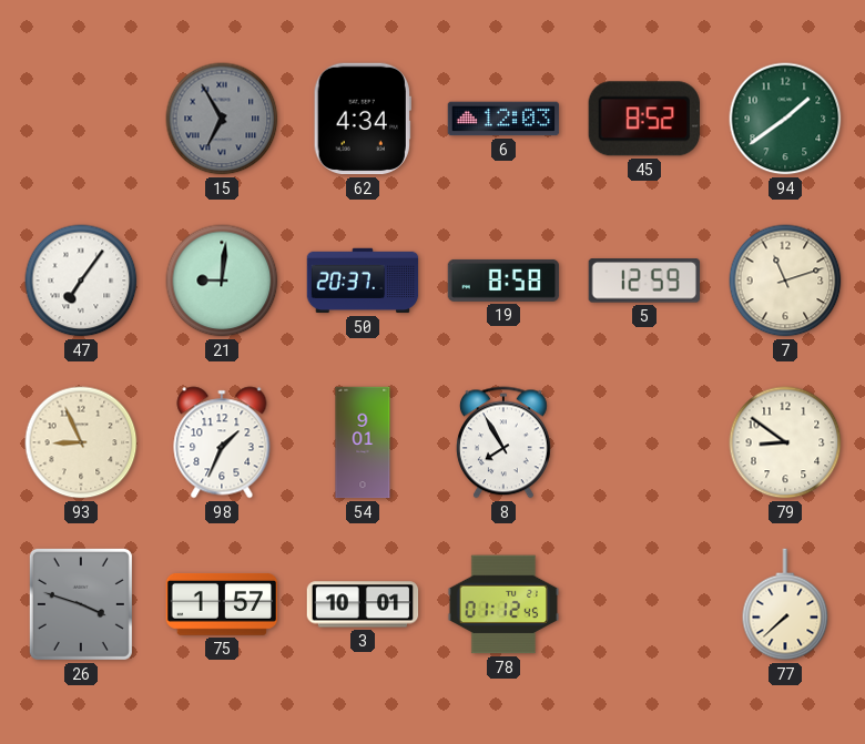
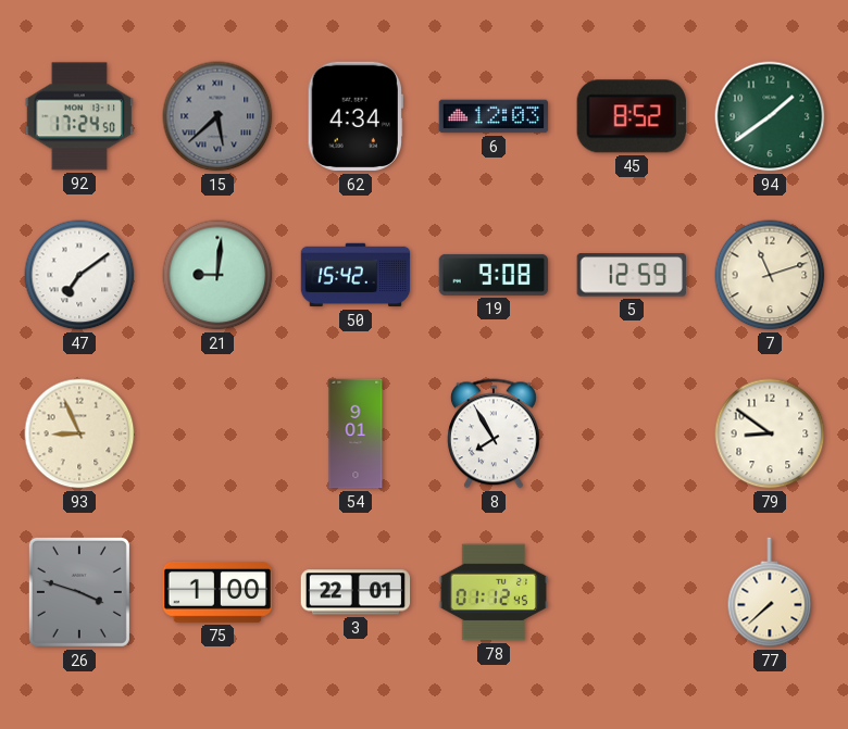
92: none -> 17:24
15: 6:55 -> 5:38
47: 7:06 -> 7:09
50: 20:37 -> 15:42
19: 8:58 -> 9:08
98: 1:34 -> none
75: 1:57 -> 1:00
3: 10:01 -> 22:01
